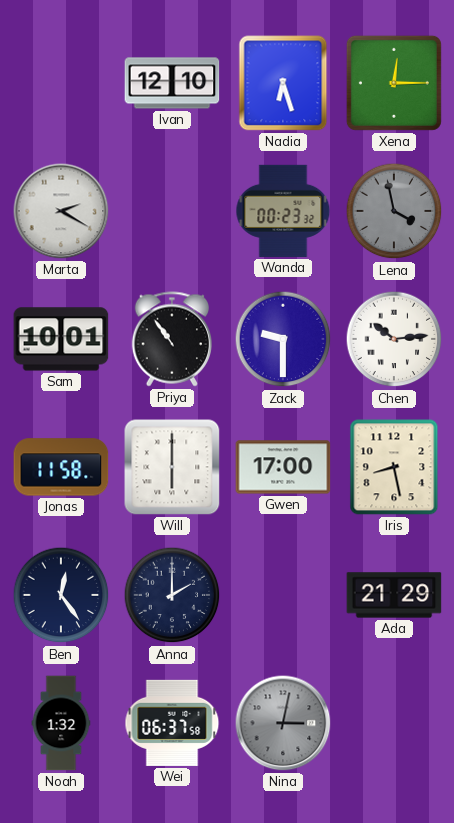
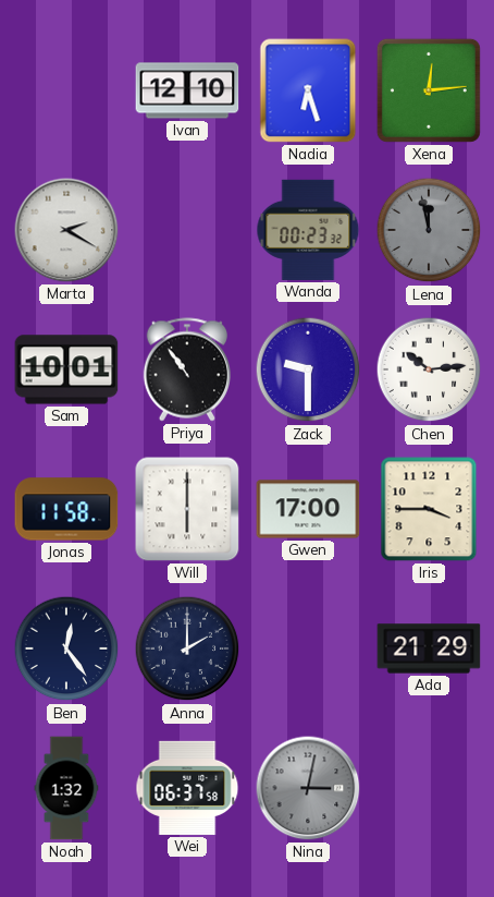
Xena: 12:15 -> 12:14
Lena: 3:58 -> 11:58
Iris: 8:28 -> 3:45
